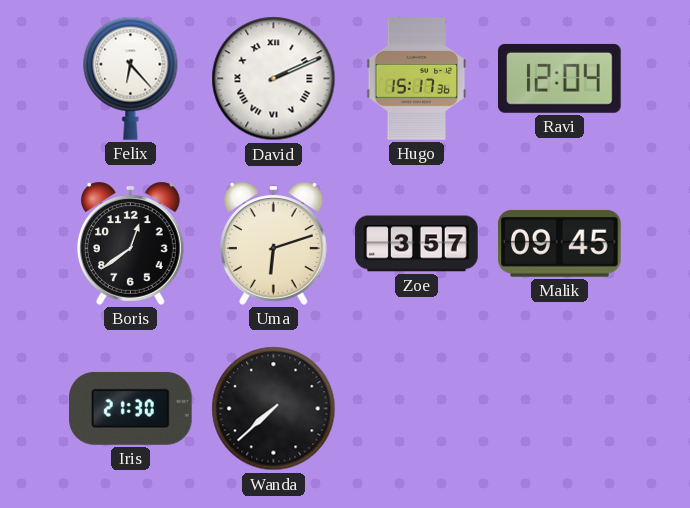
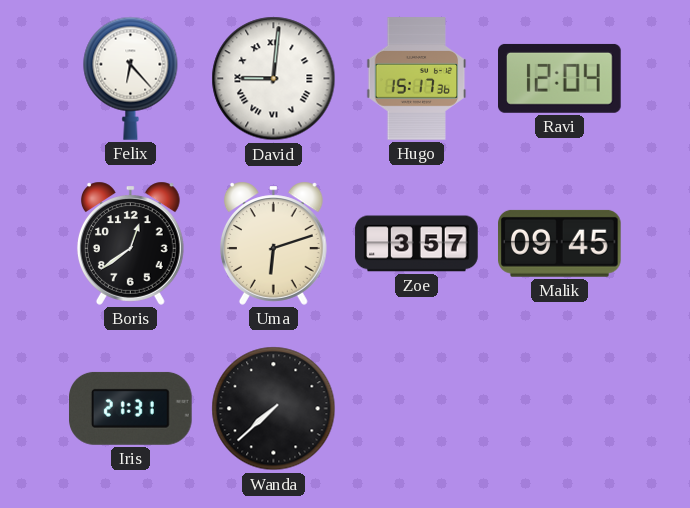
David: 2:11 -> 9:01
Iris: 21:30 -> 21:31
